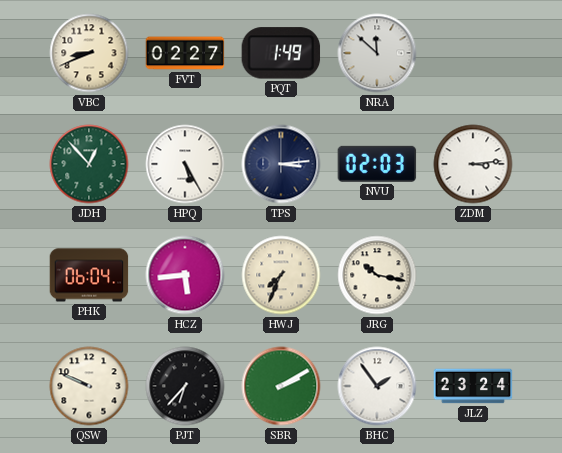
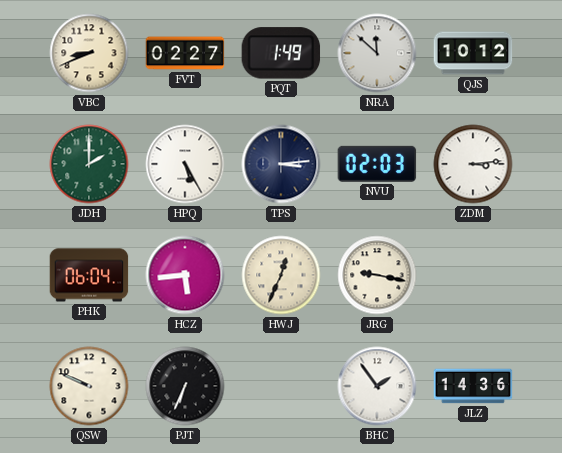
QJS: none -> 10:12
JDH: 12:53 -> 2:00
HWJ: 7:34 -> 12:34
JRG: 10:17 -> 9:17
PJT: 6:37 -> 6:34
SBR: 2:10 -> none
JLZ: 23:24 -> 14:36
